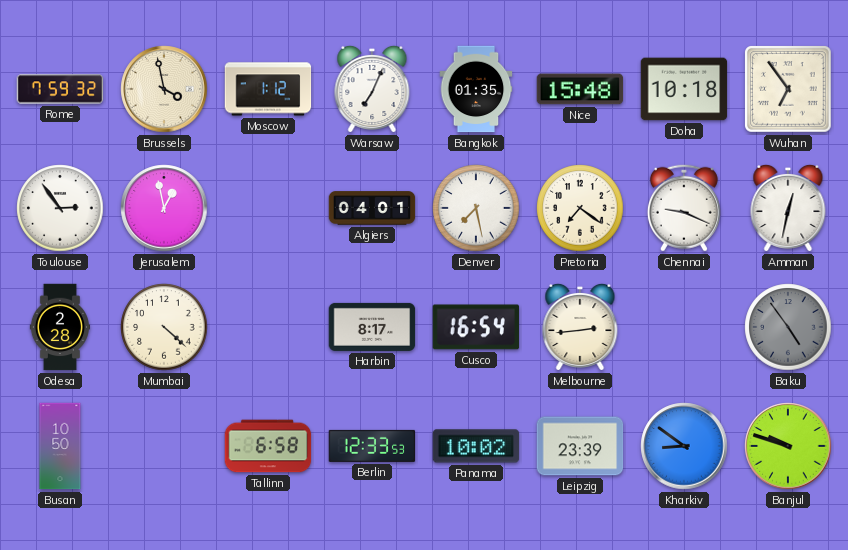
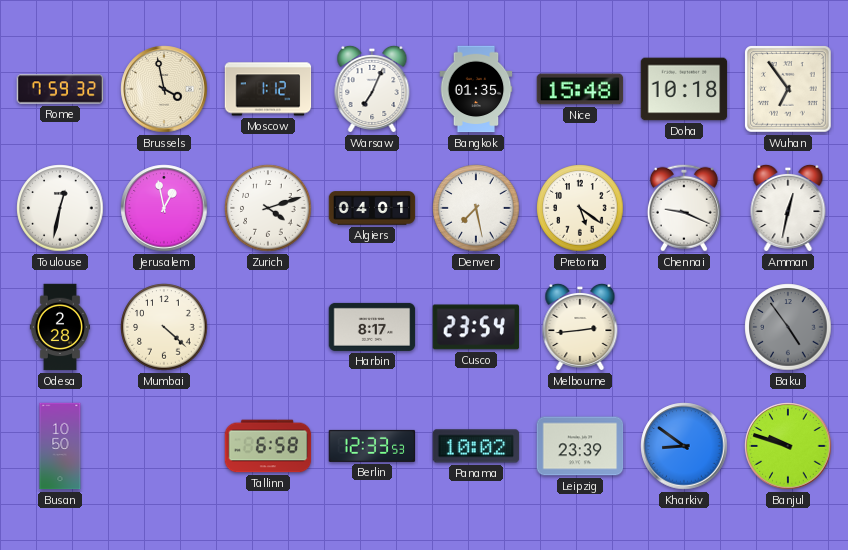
Toulouse: 2:54 -> 12:32
Zurich: none -> 4:12
Pretoria: 7:21 -> 5:21
Cusco: 16:54 -> 23:54
